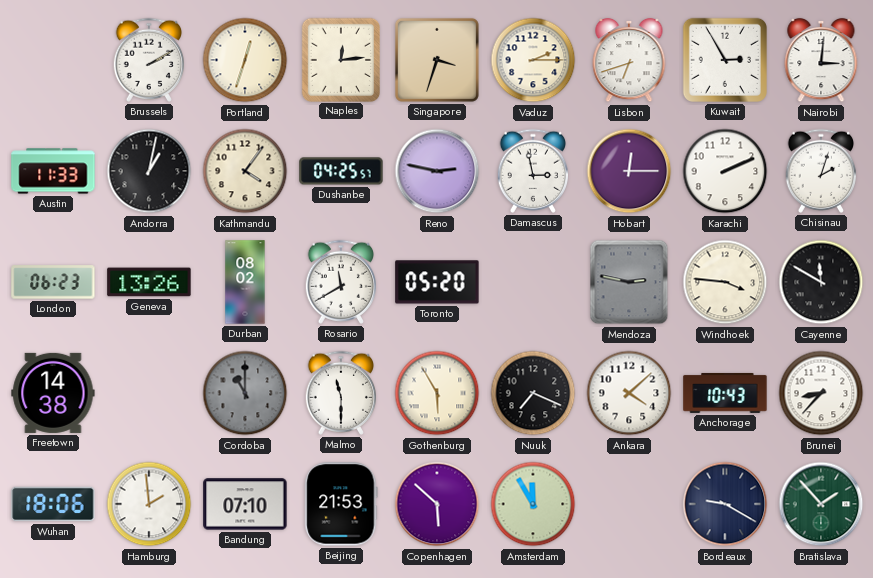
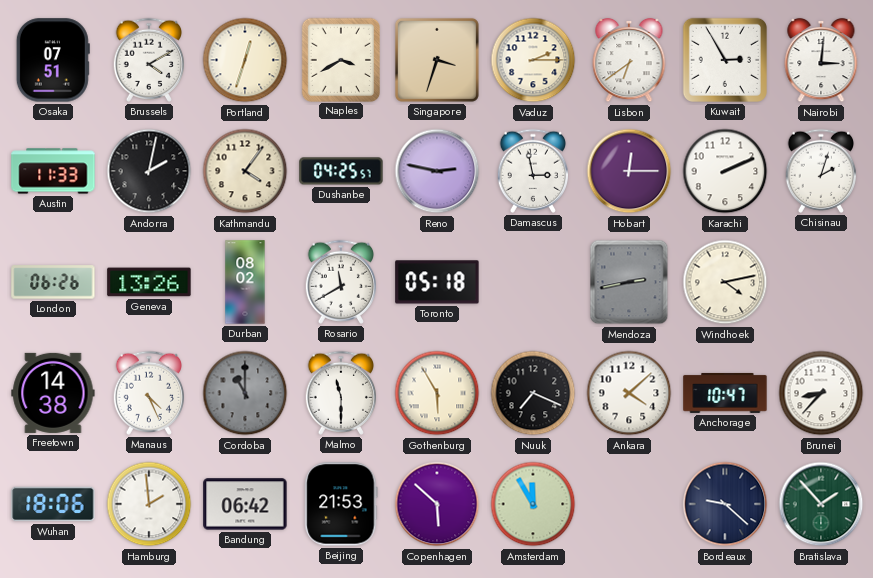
Osaka: none -> 07:51
Brussels: 2:10 -> 4:10
Naples: 12:14 -> 3:40
Lisbon: 6:42 -> 6:39
Andorra: 1:02 -> 2:02
London: 06:23 -> 06:26
Toronto: 05:20 -> 05:18
Mendoza: 2:47 -> 2:43
Windhoek: 3:46 -> 4:13
Cayenne: 11:50 -> none
Manaus: none -> 4:26
Anchorage: 10:43 -> 10:47
Bandung: 07:10 -> 06:42
Bordeaux: 9:20 -> 9:22
